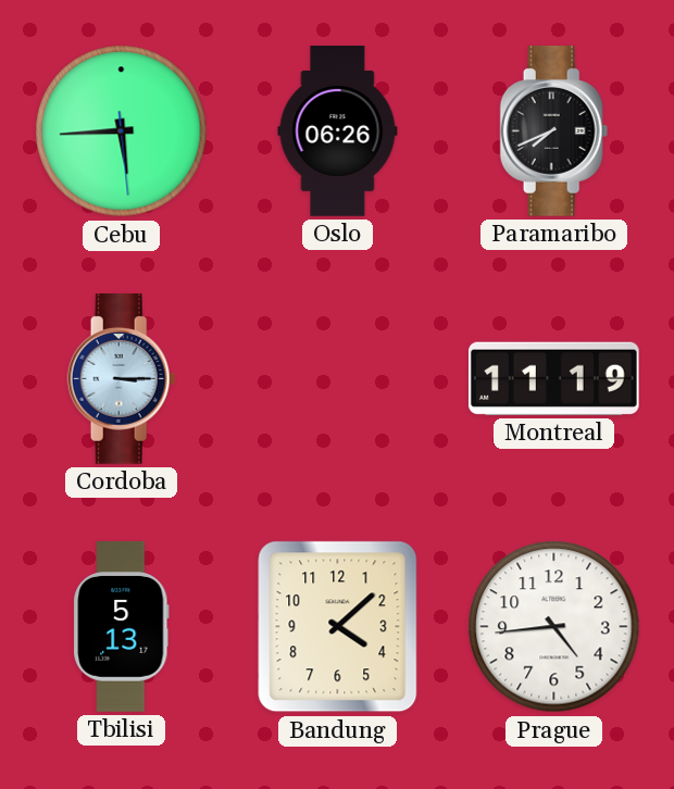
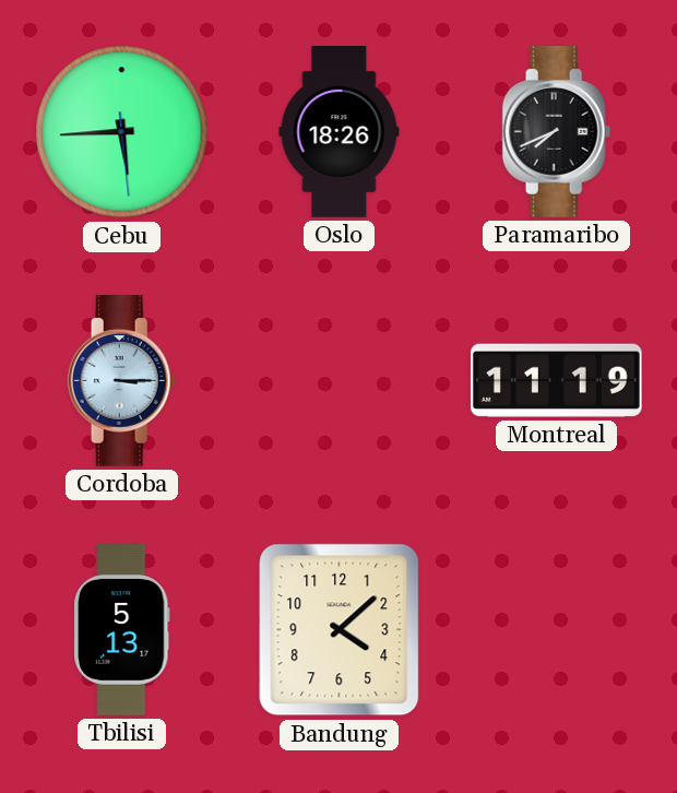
Oslo: 06:26 -> 18:26
Prague: 4:44 -> none
